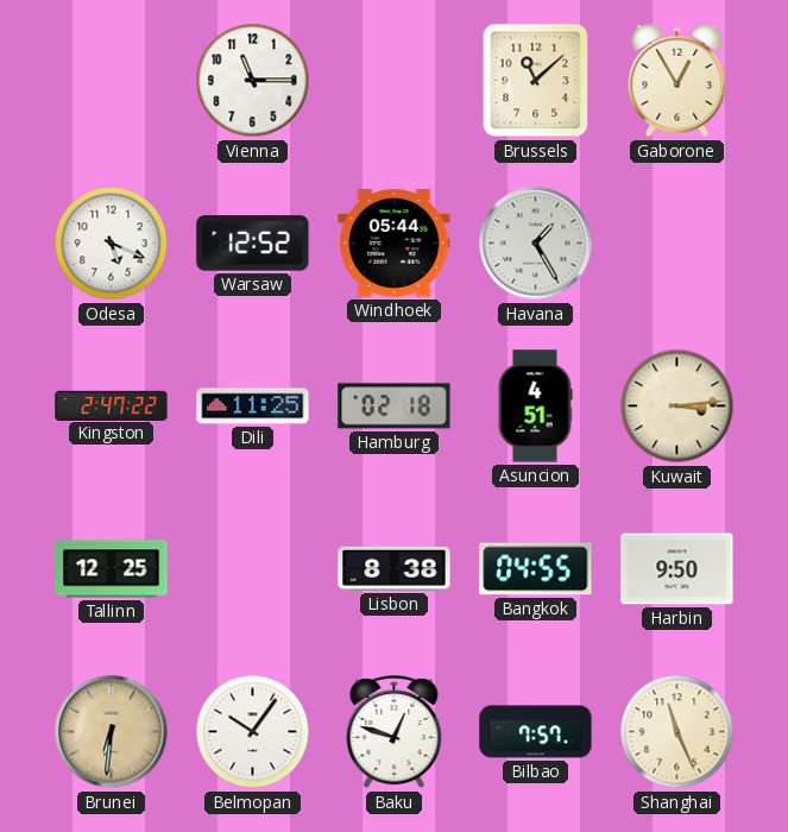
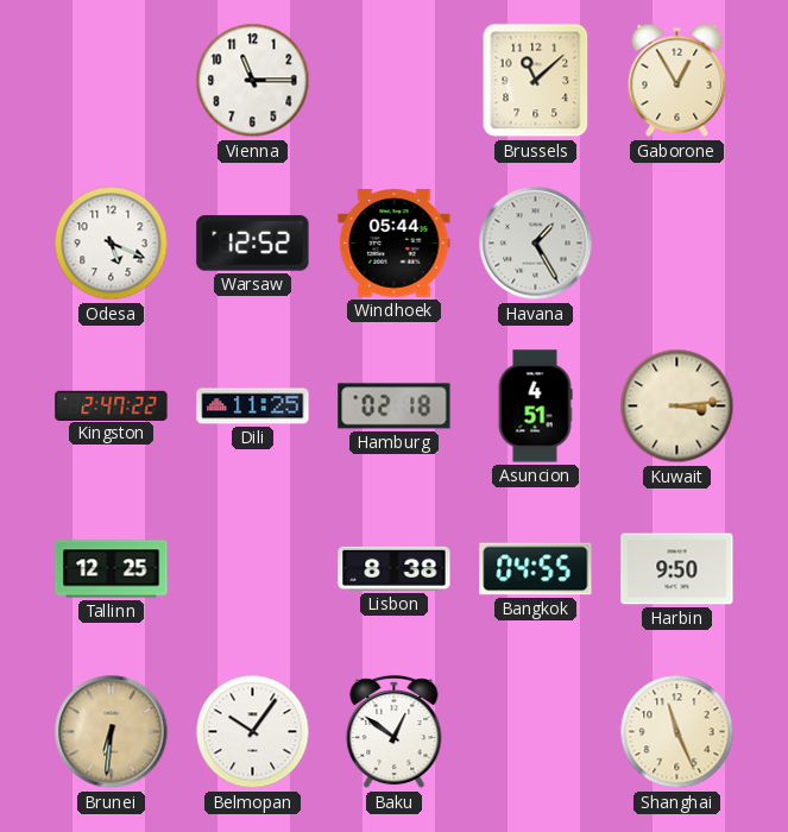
Baku: 12:48 -> 12:51
Bilbao: 7:57 -> none
